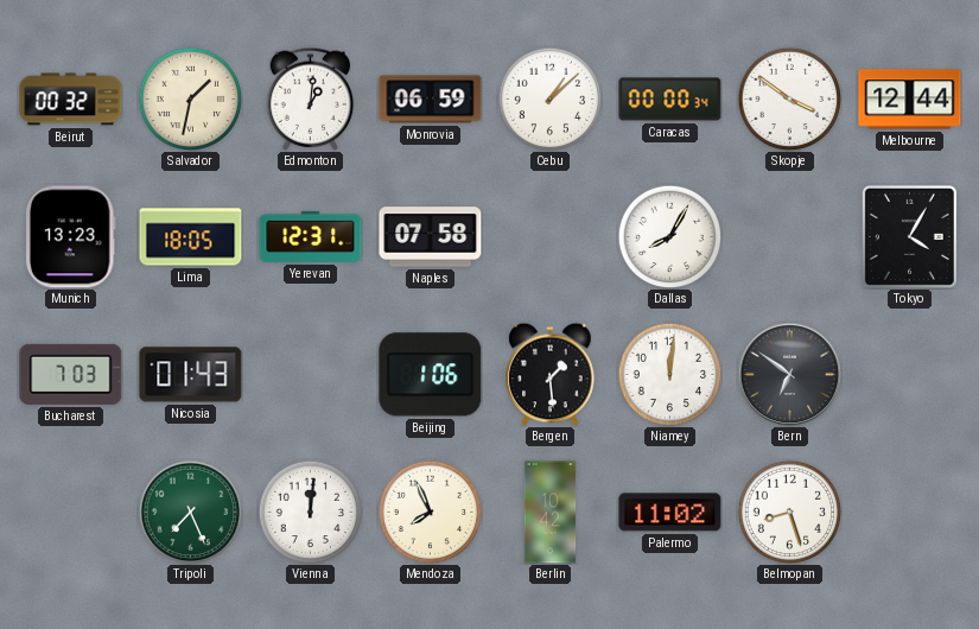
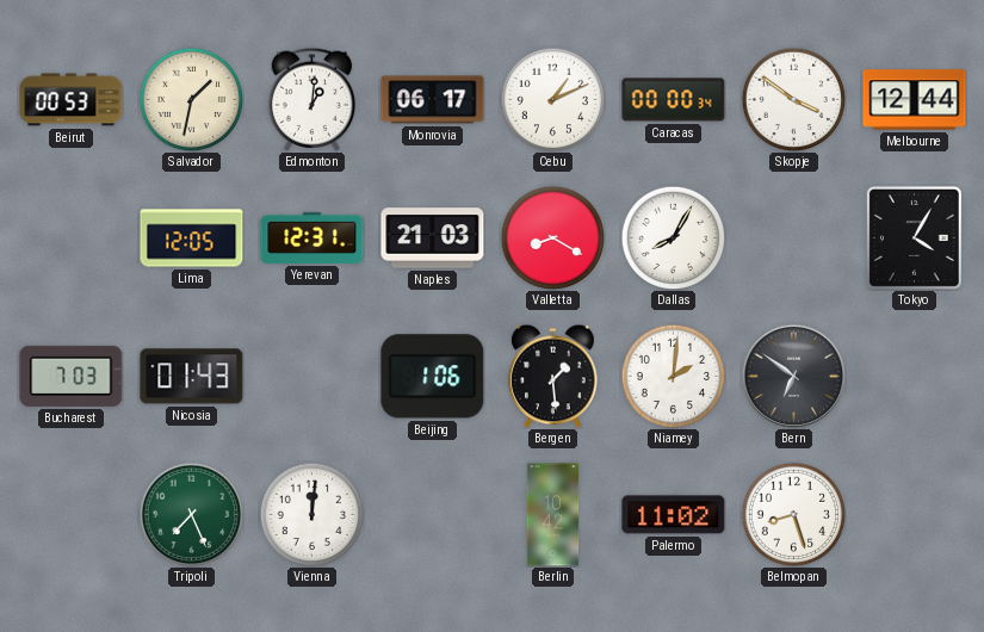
Beirut: 00:32 -> 00:53
Monrovia: 06:59 -> 06:17
Cebu: 1:08 -> 1:11
Munich: 13:23 -> none
Lima: 18:05 -> 12:05
Naples: 07:58 -> 21:03
Valletta: none -> 8:20
Niamey: 12:01 -> 2:01
Mendoza: 7:56 -> none
